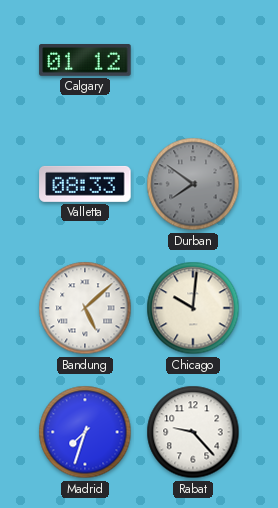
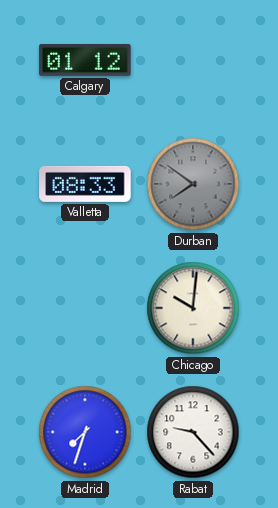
Bandung: 5:08 -> none
